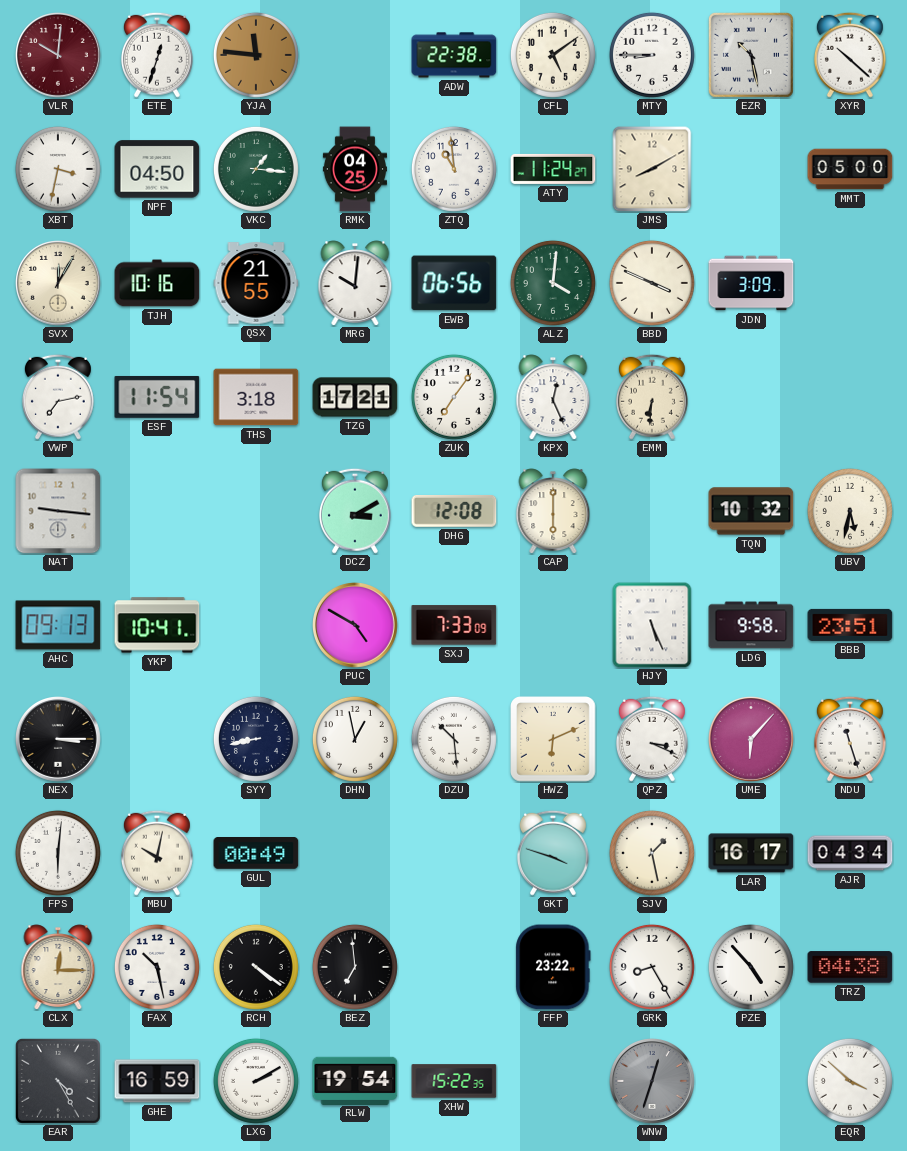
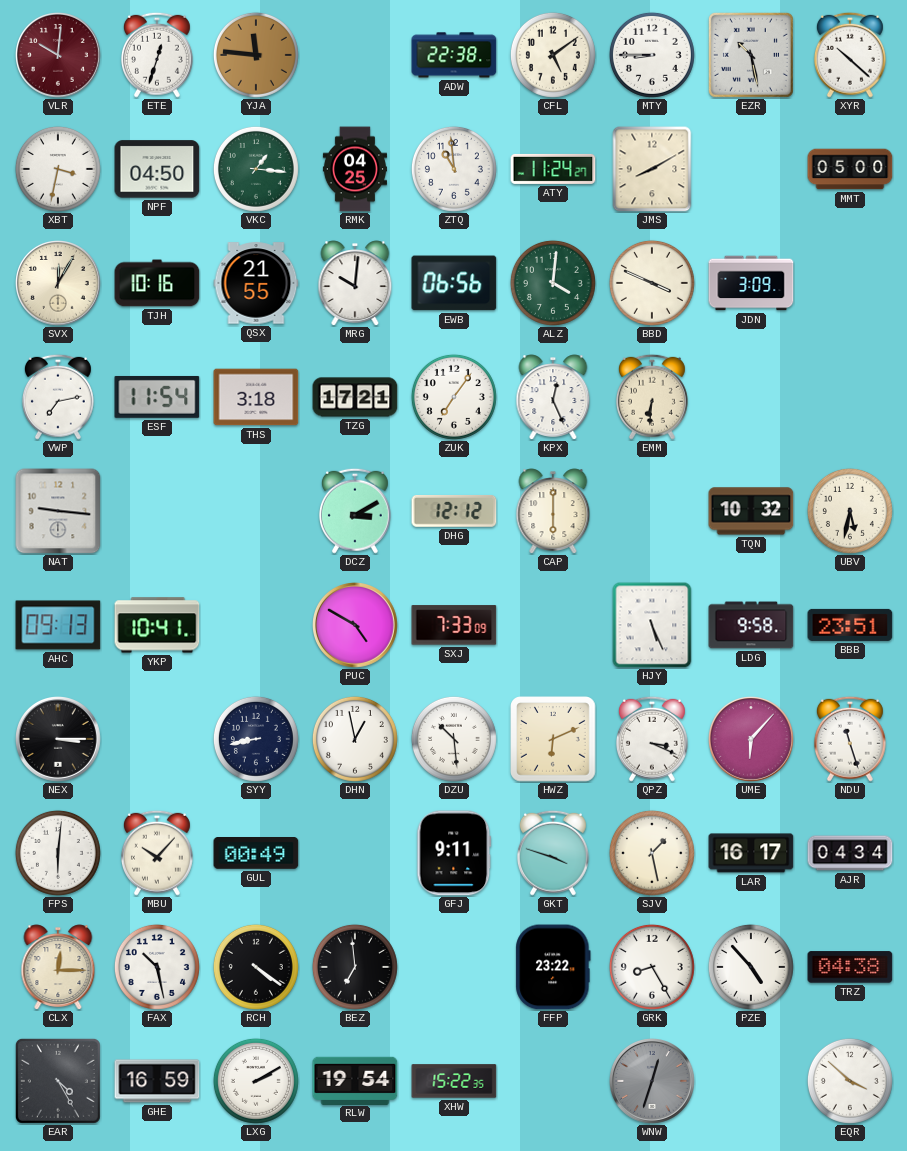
DHG: 12:08 -> 12:12
MBU: 10:02 -> 10:07
GFJ: none -> 9:11
